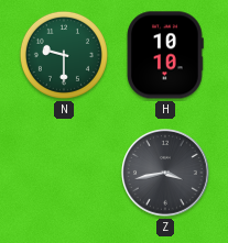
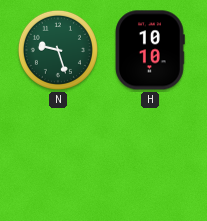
N: 9:30 -> 9:27
Z: 3:43 -> none
